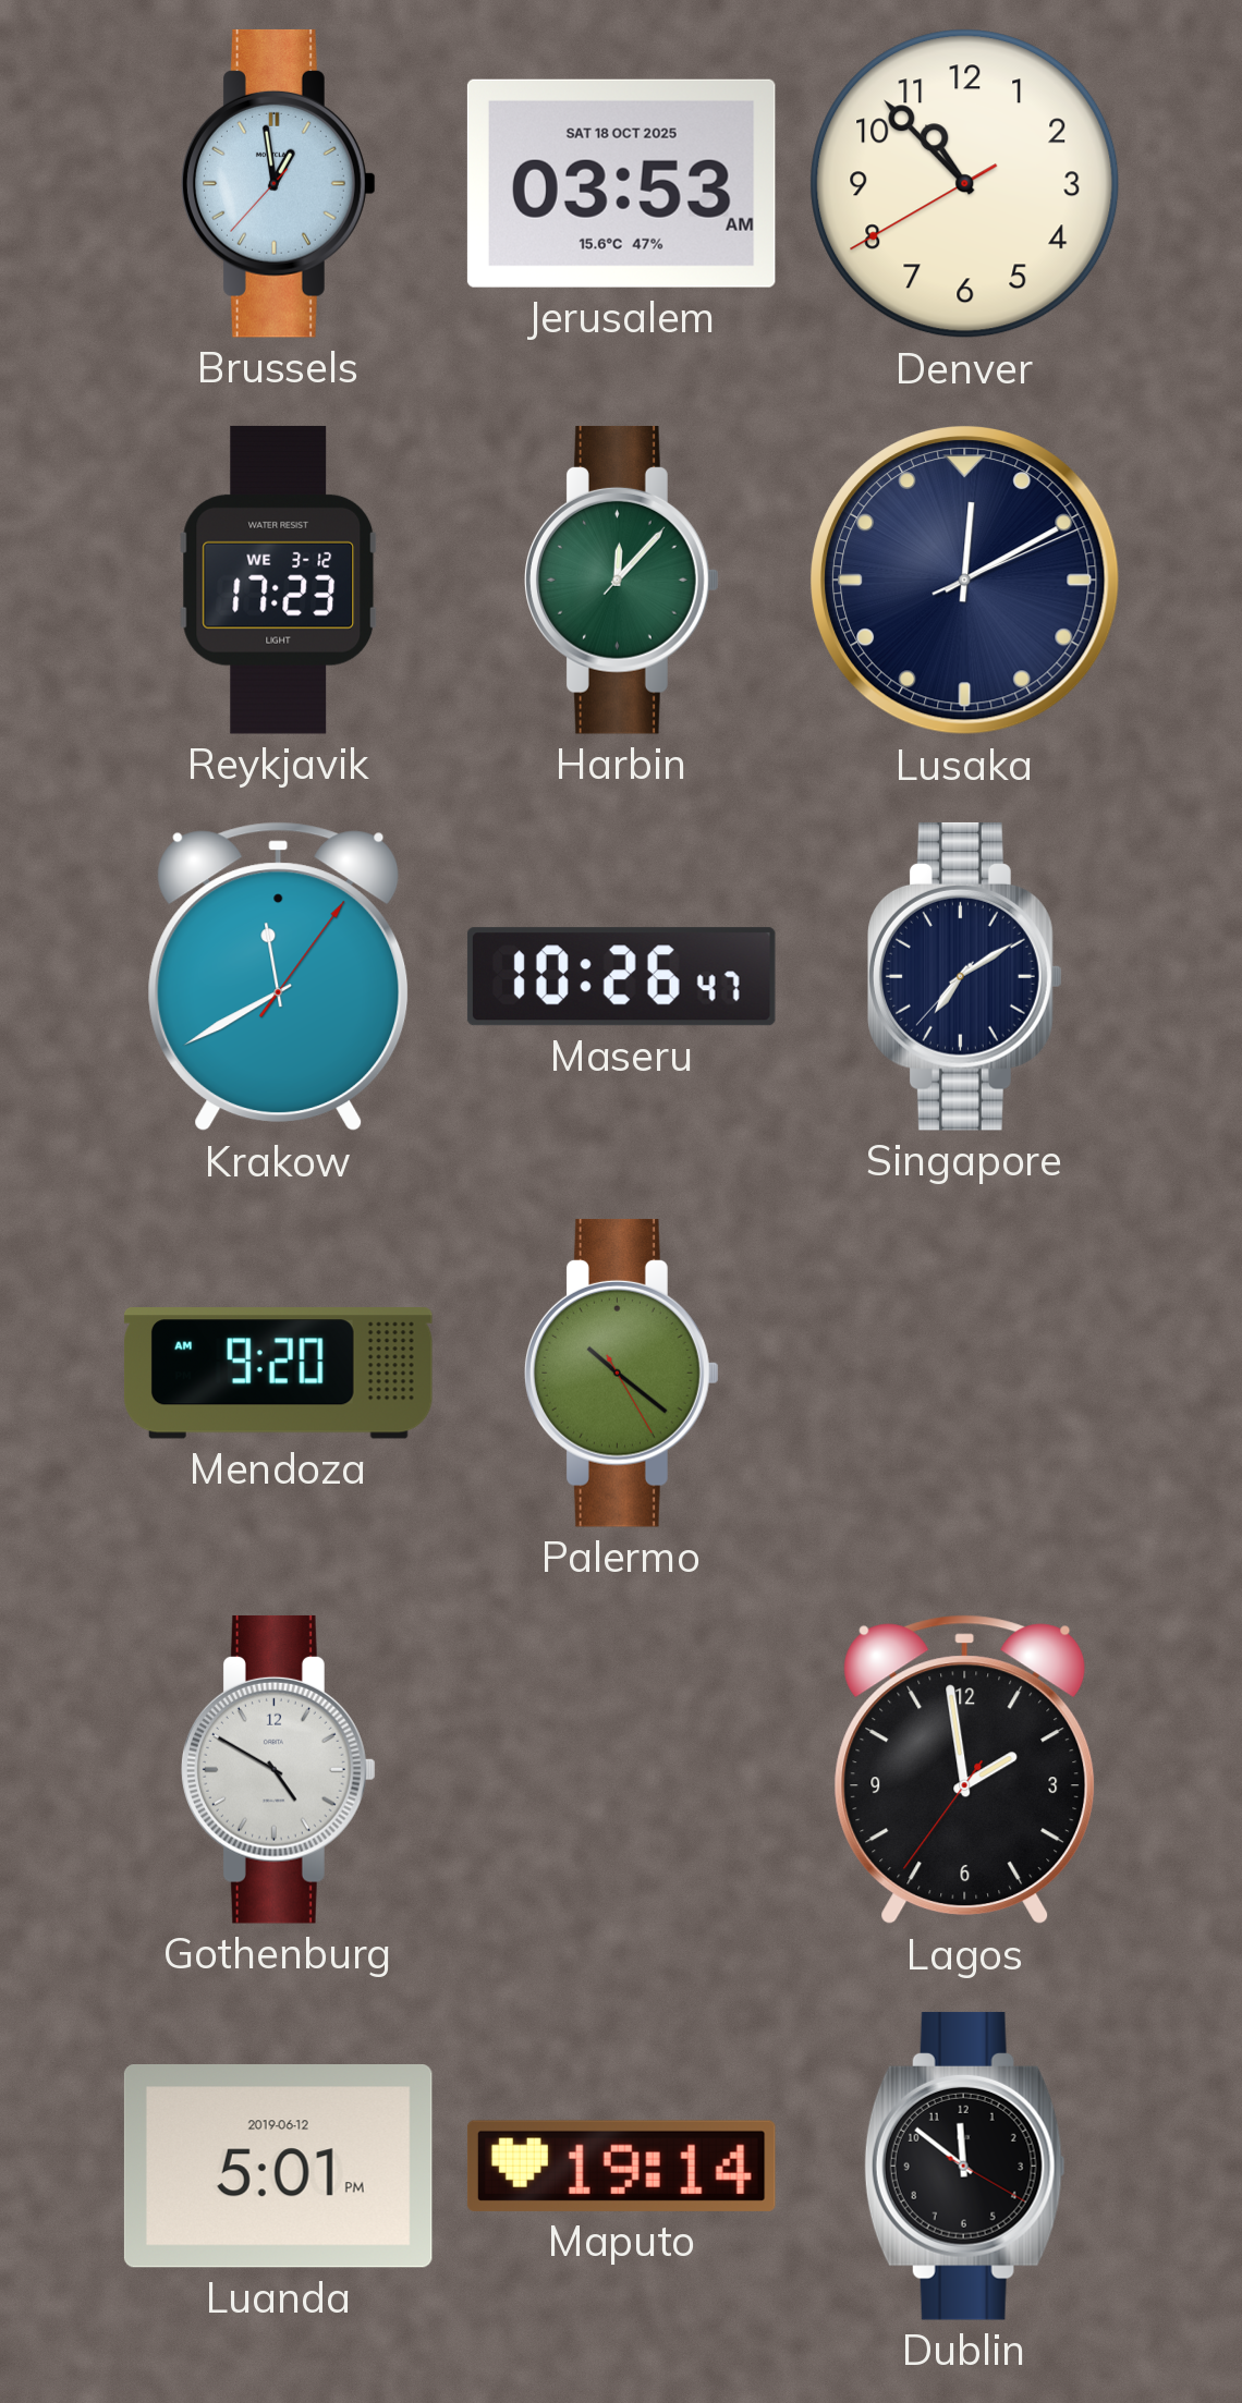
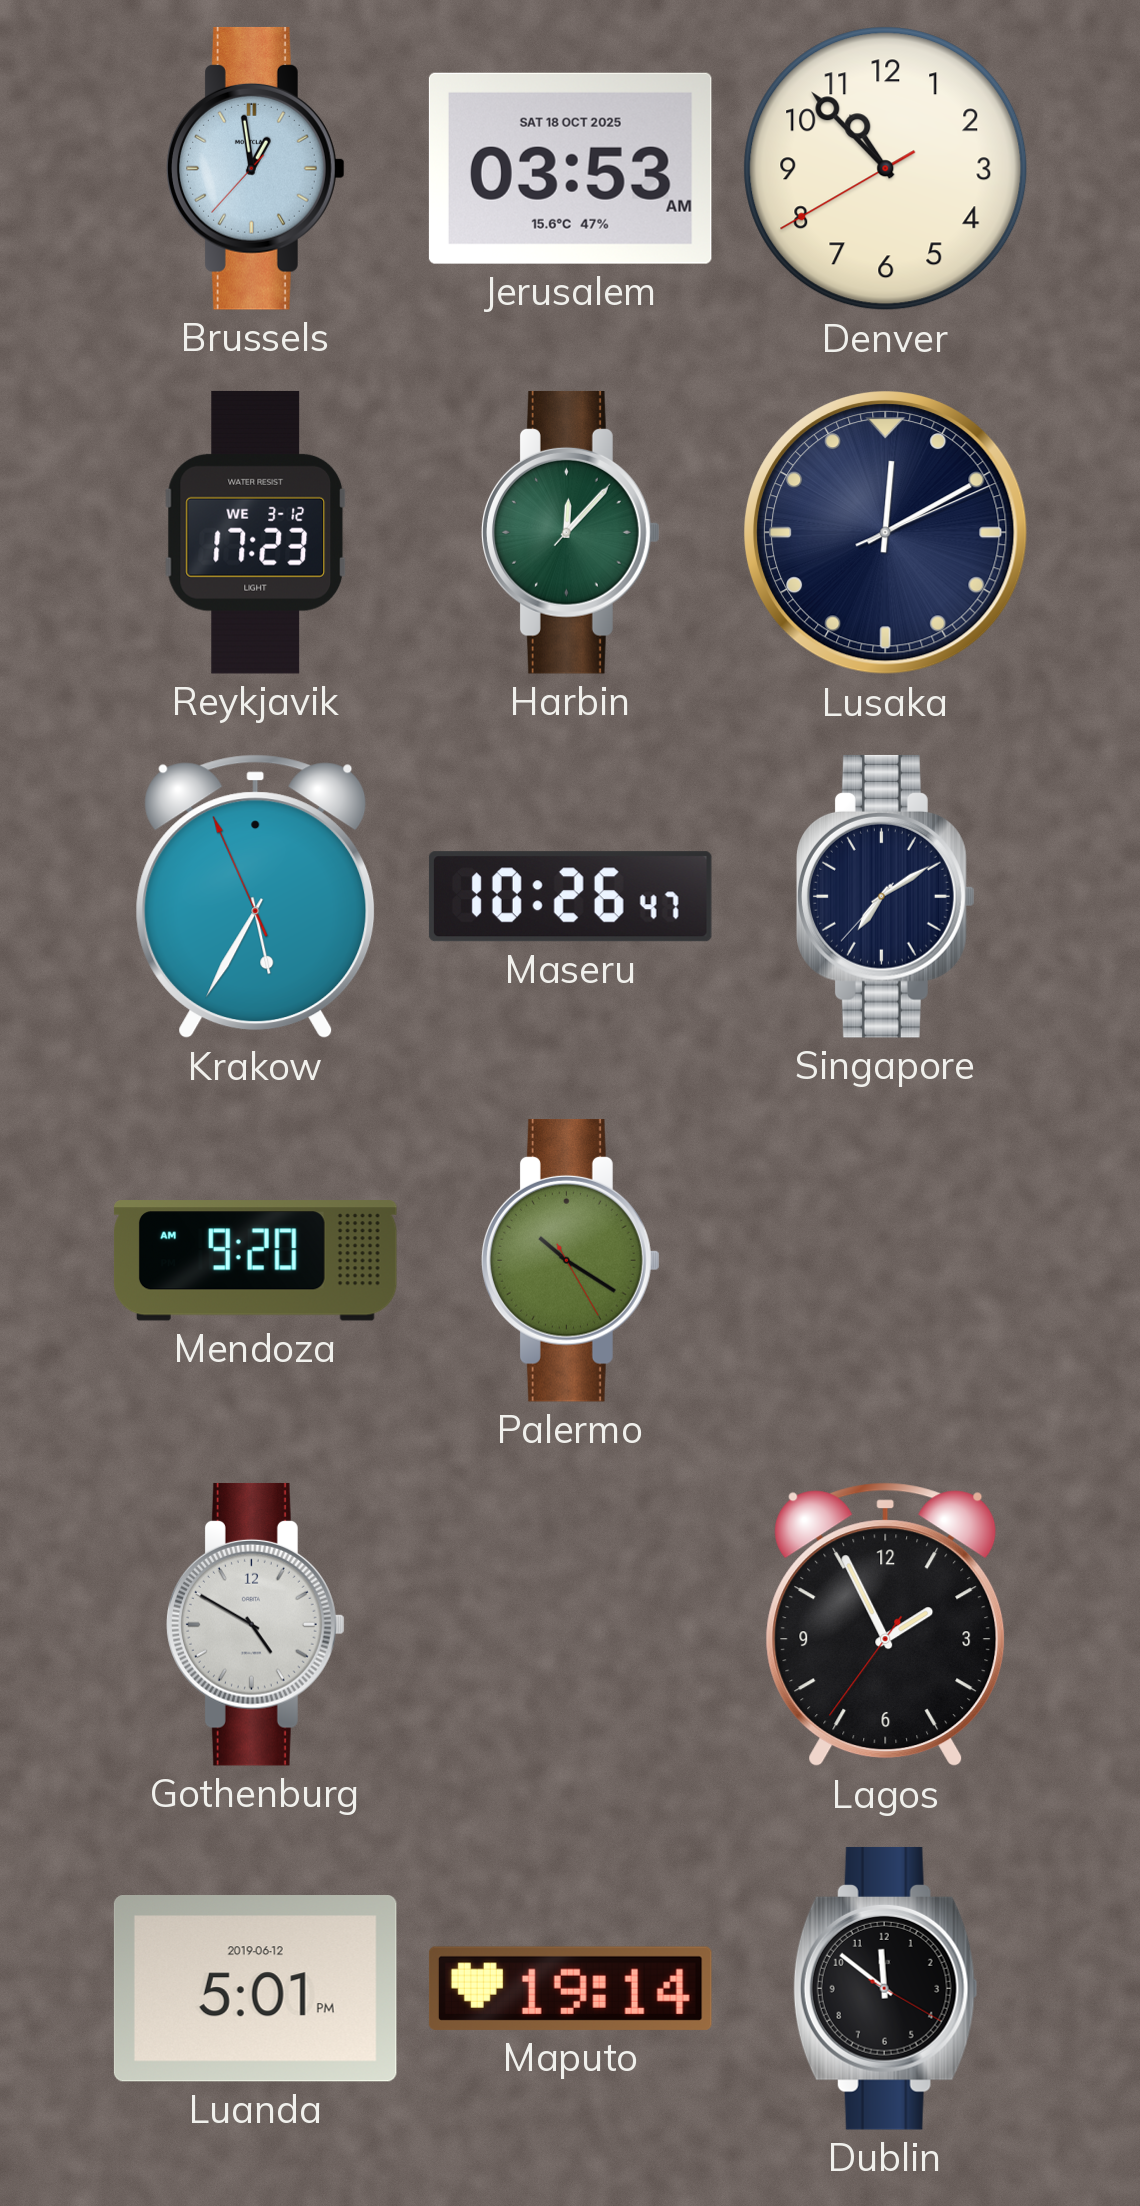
Krakow: 11:40 -> 5:34
Palermo: 10:21 -> 10:20
Lagos: 1:58 -> 1:55
